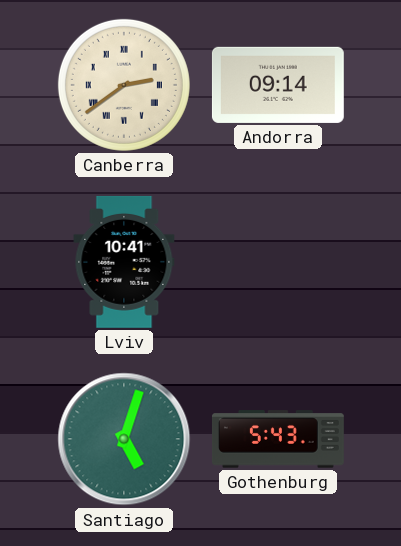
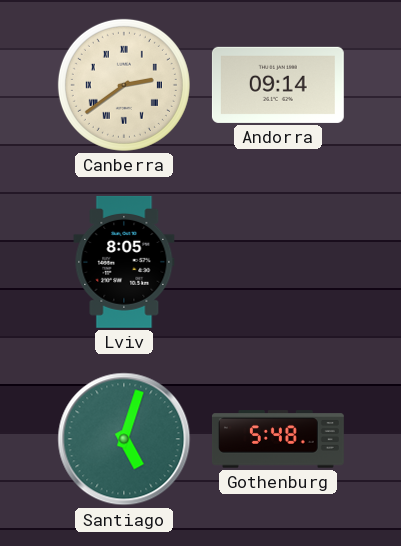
Lviv: 10:41 -> 8:05
Gothenburg: 5:43 -> 5:48
